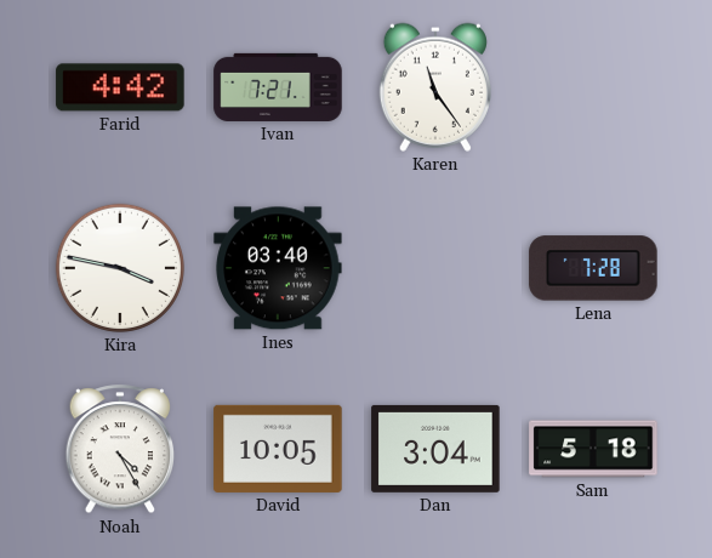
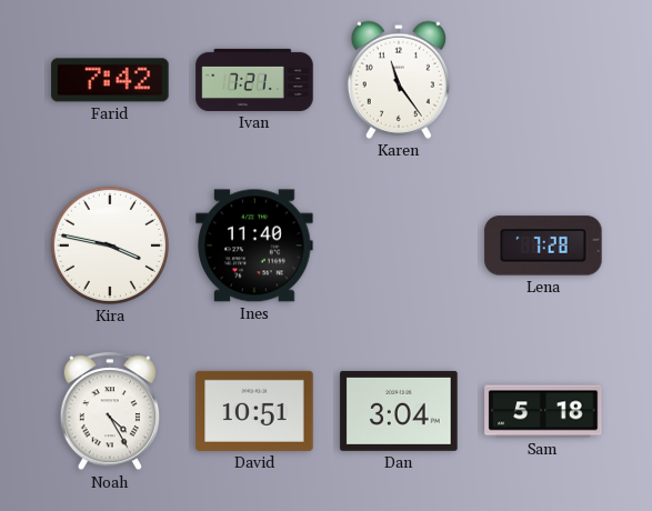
Farid: 4:42 -> 7:42
Ines: 03:40 -> 11:40
David: 10:05 -> 10:51
